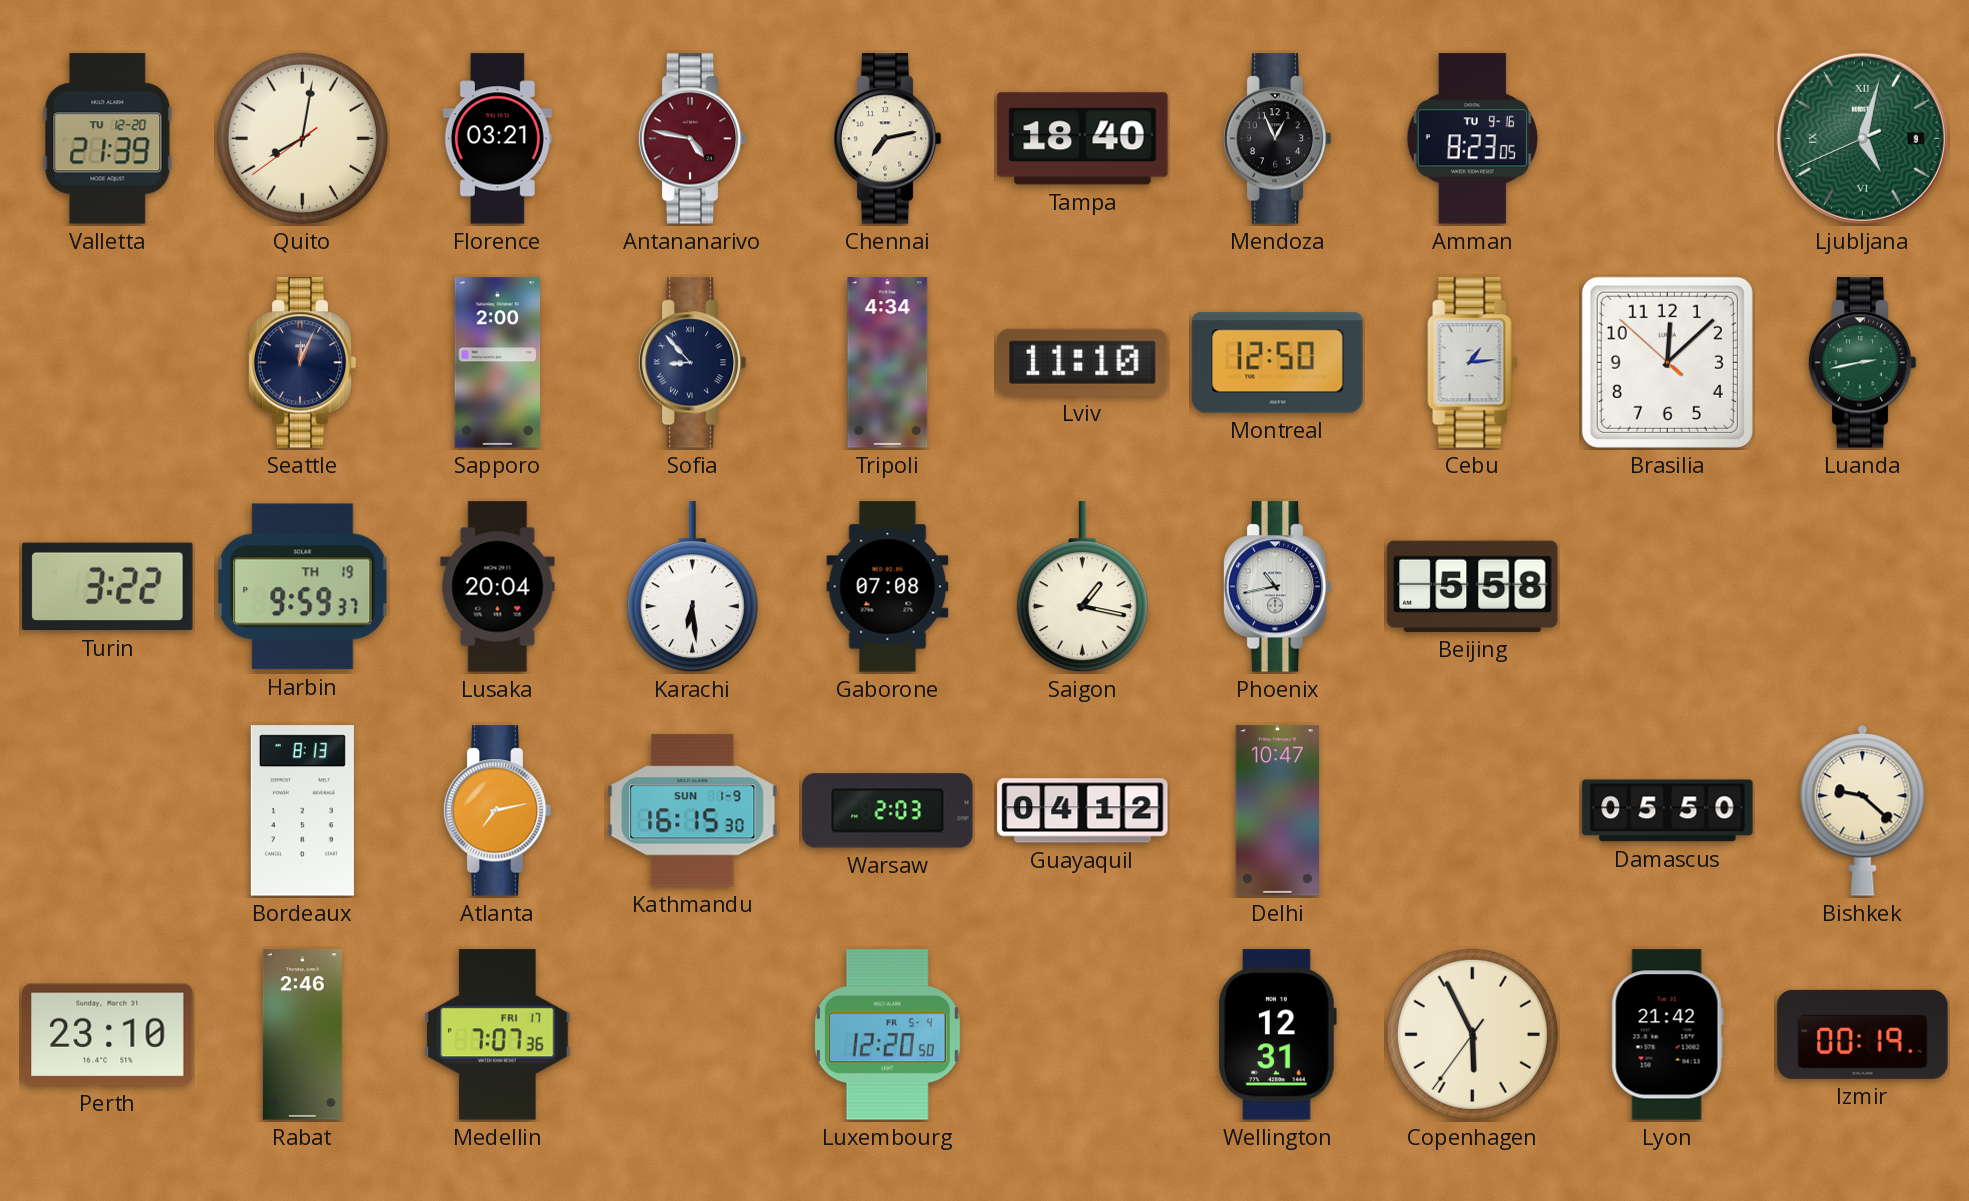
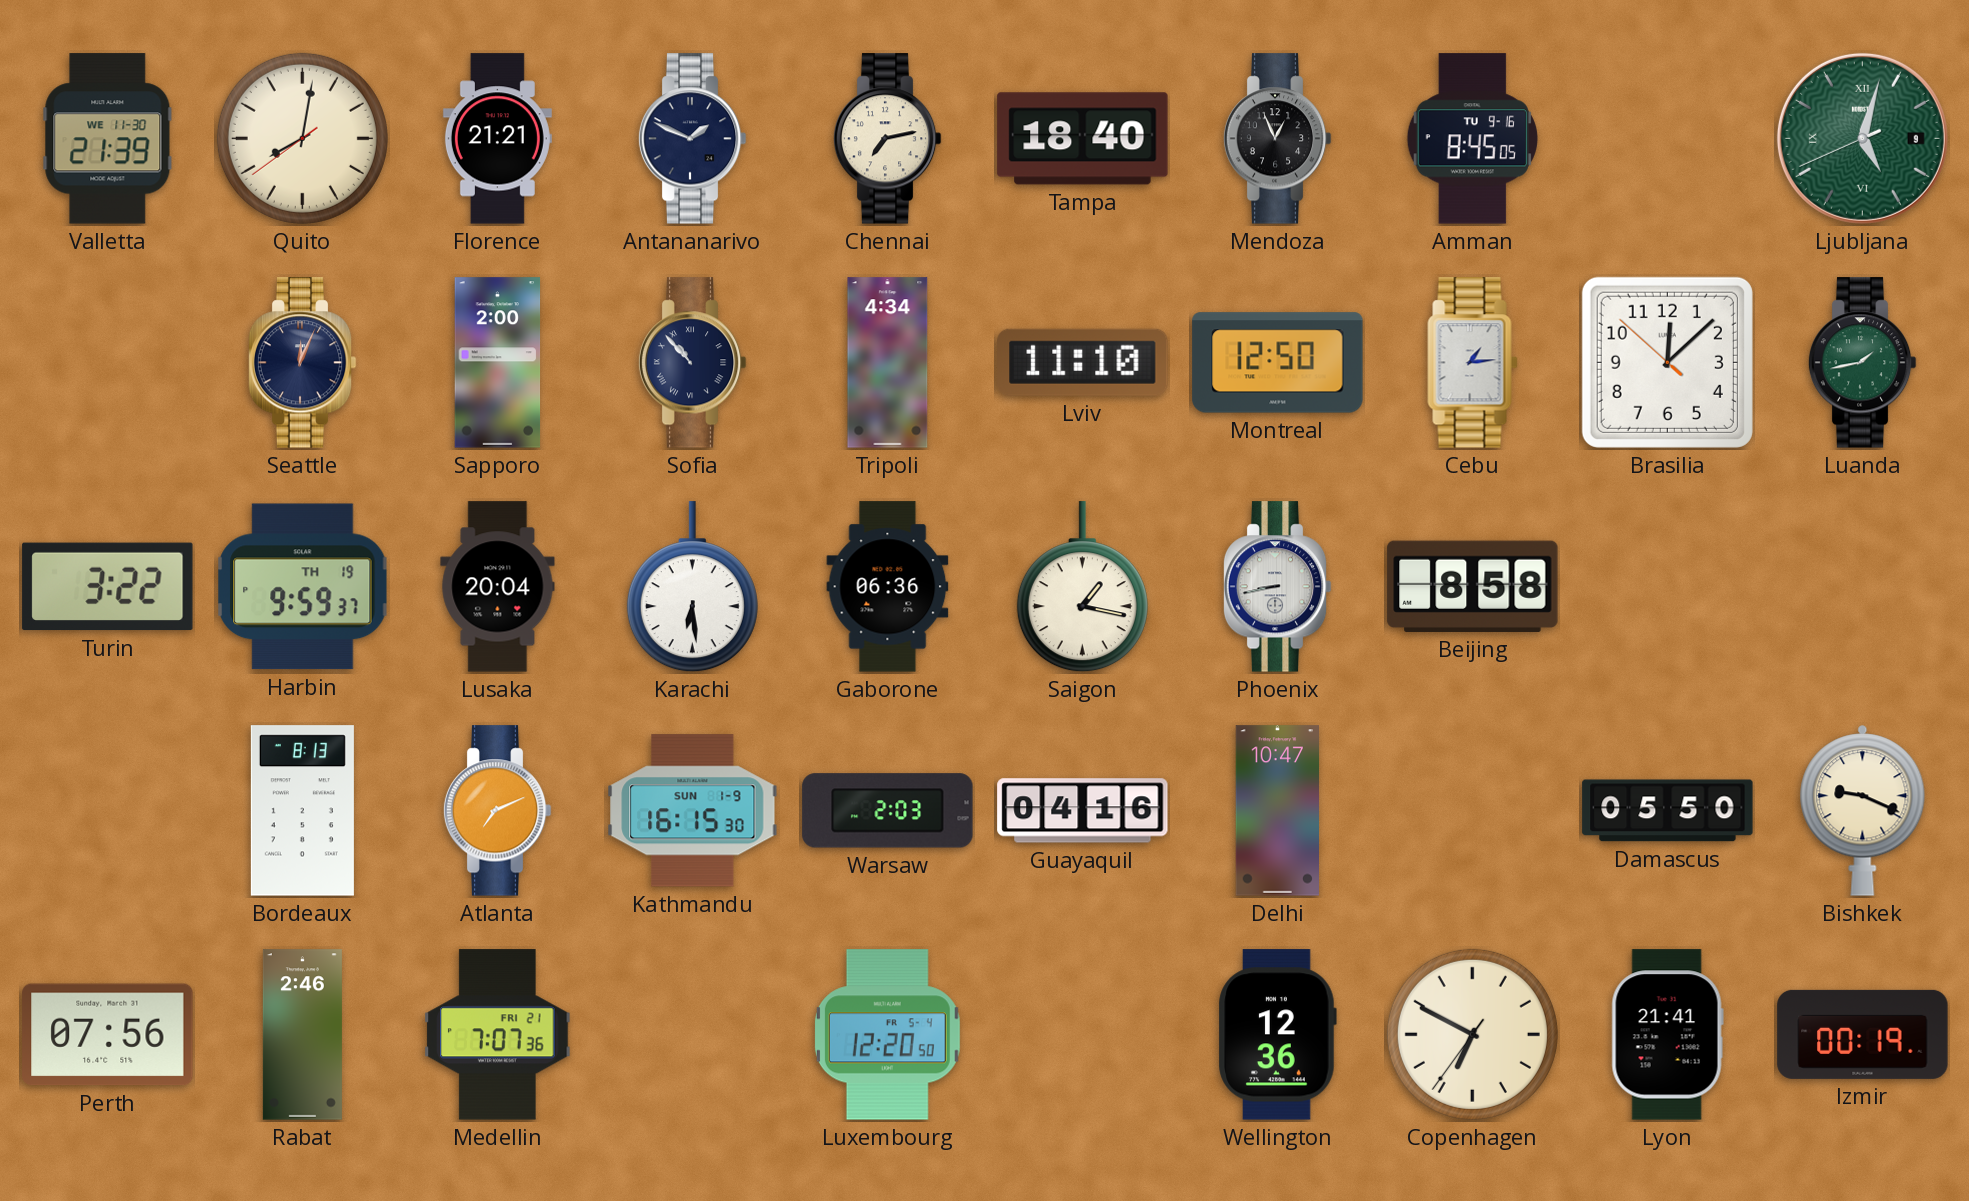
Valletta date: TU 12-20 -> WE 11-30
Florence: 03:21 -> 21:21
Antananarivo: 4:47 -> 1:49
Antananarivo dial: burgundy -> navy
Amman: 8:23 -> 8:45
Sofia: 8:53 -> 10:53
Luanda: 2:43 -> 1:43
Gaborone: 07:08 -> 06:36
Phoenix: 10:43 -> 8:43
Beijing: 5:58 -> 8:58
Atlanta: 7:13 -> 7:11
Guayaquil: 04:12 -> 04:16
Bishkek: 9:22 -> 9:19
Perth: 23:10 -> 07:56
Medellin date: FRI 17 -> FRI 21
Wellington: 12:31 -> 12:36
Copenhagen: 5:55 -> 6:49
Lyon: 21:42 -> 21:41
